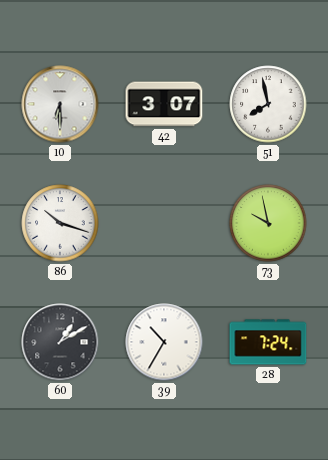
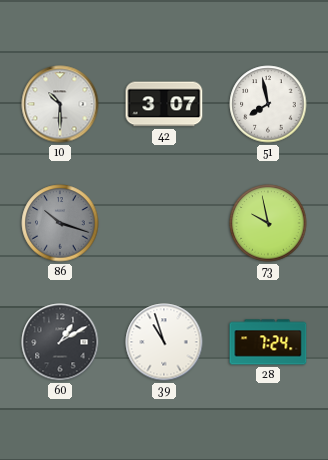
10: 6:30 -> 10:30
86 dial: white -> grey
39: 10:35 -> 10:57
